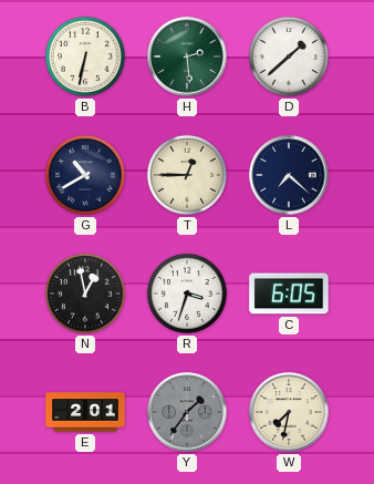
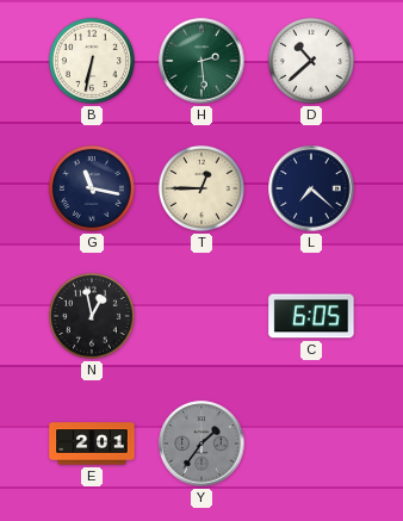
D: 1:38 -> 10:38
G: 10:40 -> 11:17
R: 3:33 -> none
W: 7:32 -> none
